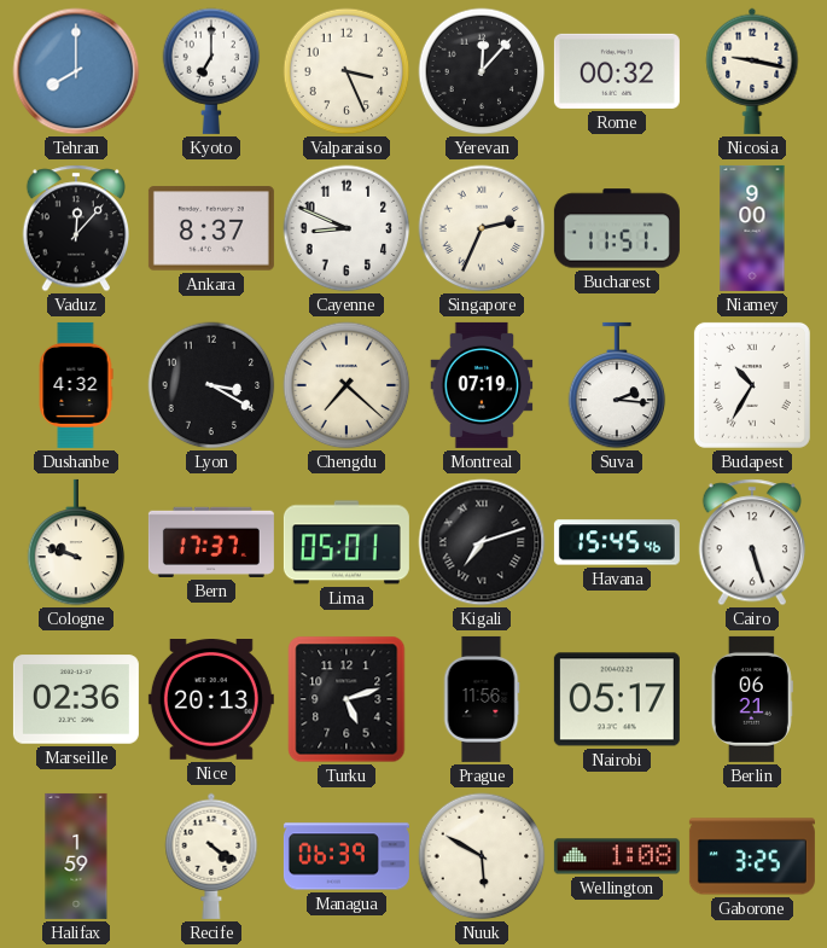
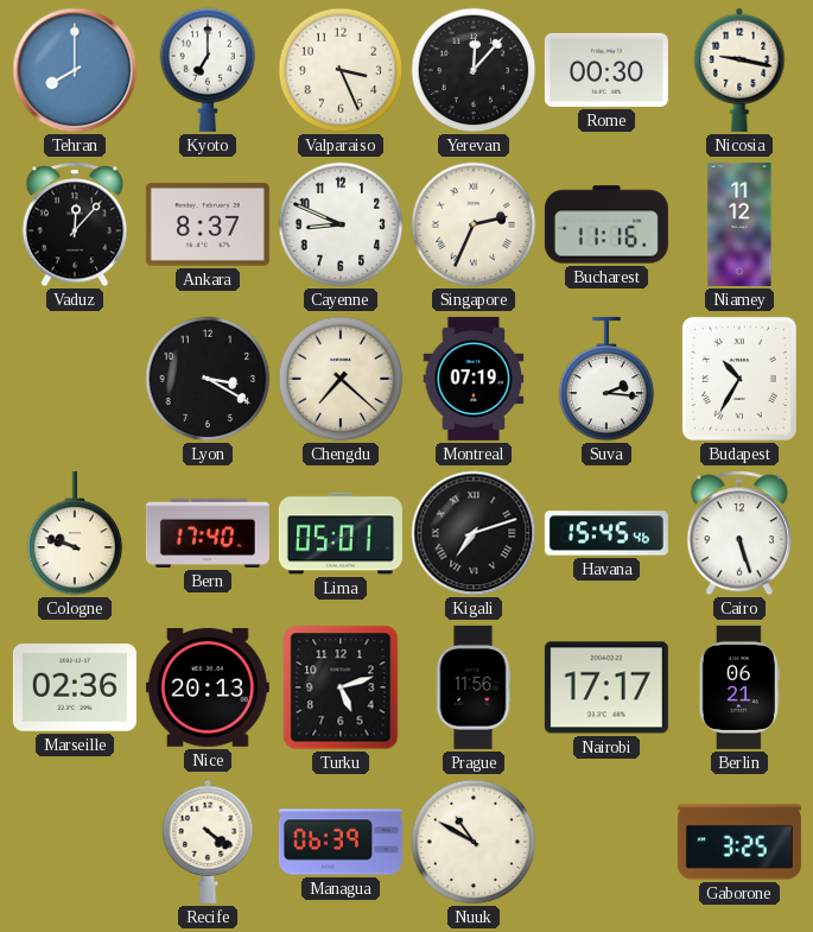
Rome: 00:32 -> 00:30
Bucharest: 11:51 -> 11:16
Niamey: 9:00 -> 11:12
Dushanbe: 4:32 -> none
Bern: 17:37 -> 17:40
Nairobi: 05:17 -> 17:17
Halifax: 1:59 -> none
Nuuk: 5:50 -> 10:50
Wellington: 1:08 -> none
